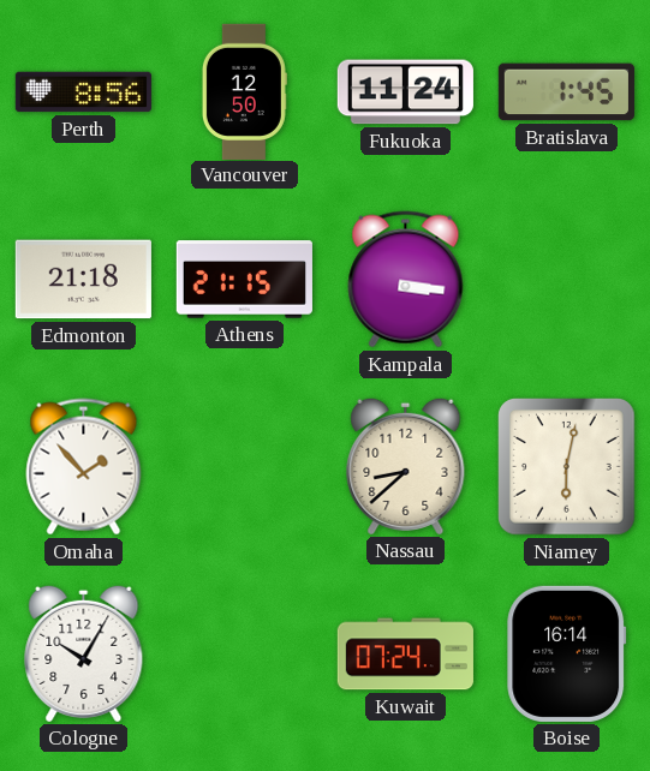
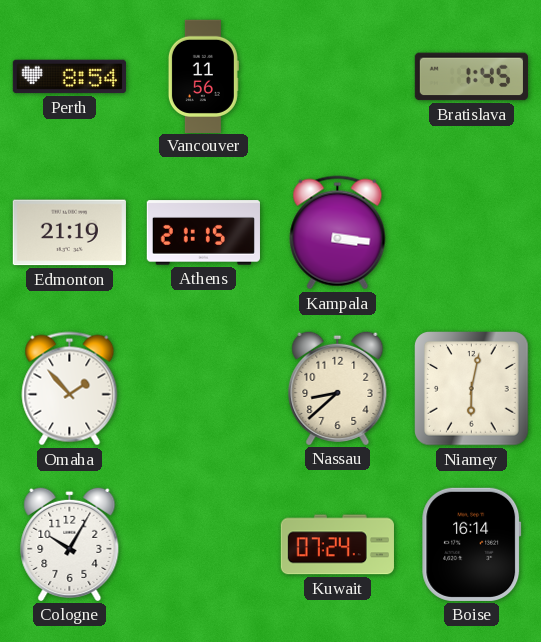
Perth: 8:56 -> 8:54
Vancouver: 12:50 -> 11:56
Fukuoka: 11:24 -> none
Edmonton: 21:18 -> 21:19
